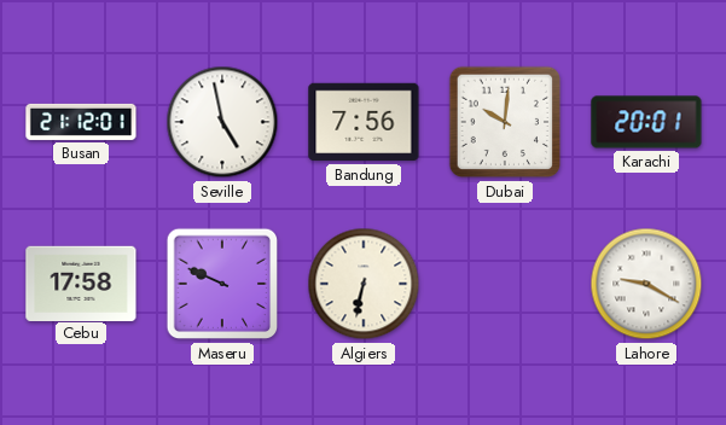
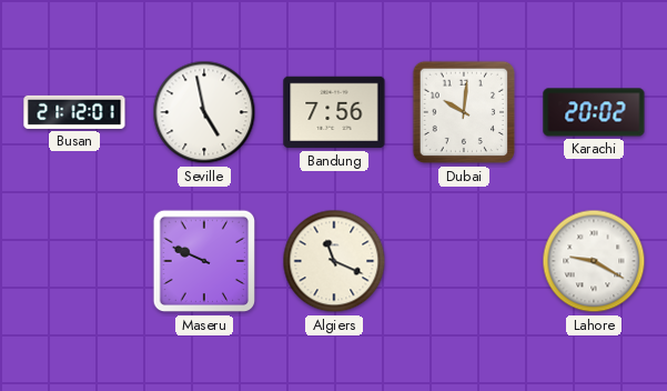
Karachi: 20:01 -> 20:02
Cebu: 17:58 -> none
Algiers: 6:32 -> 11:19
